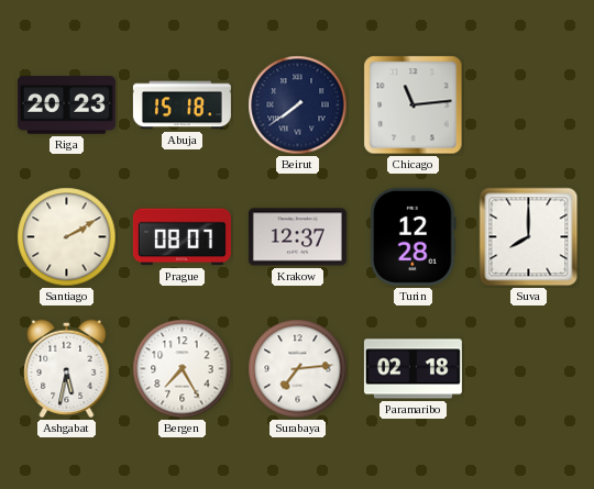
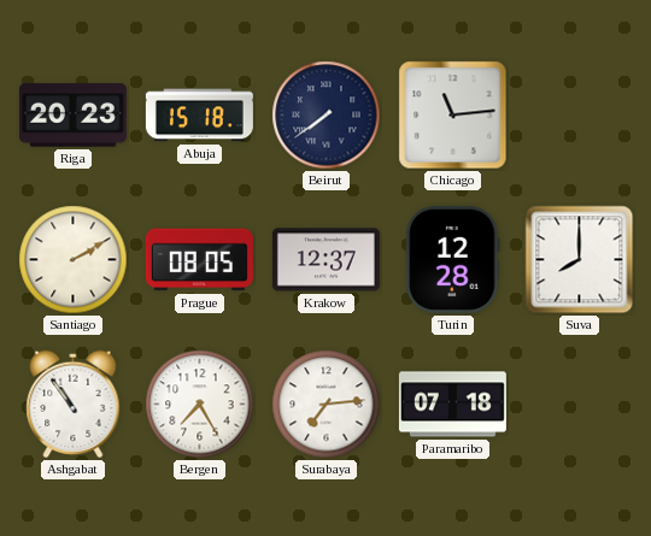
Prague: 08:07 -> 08:05
Ashgabat: 5:32 -> 10:54
Paramaribo: 02:18 -> 07:18
